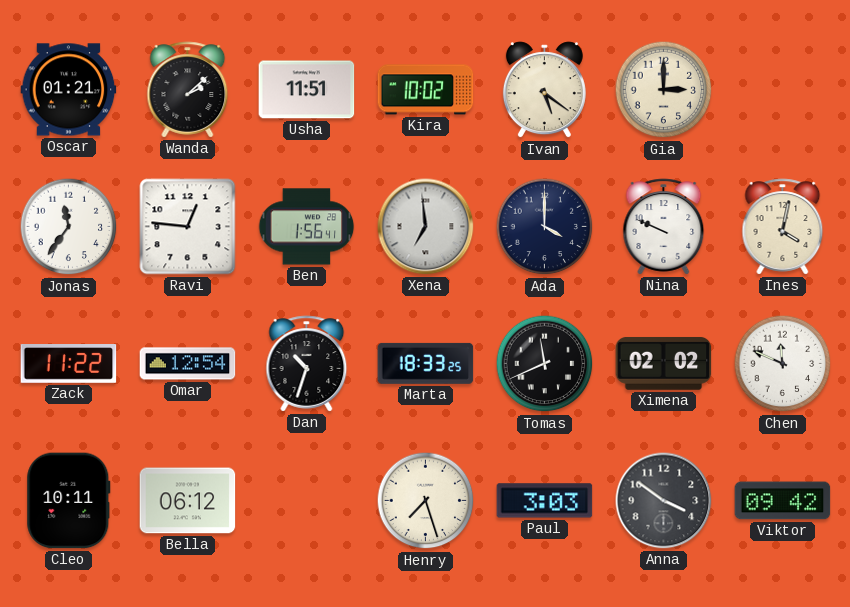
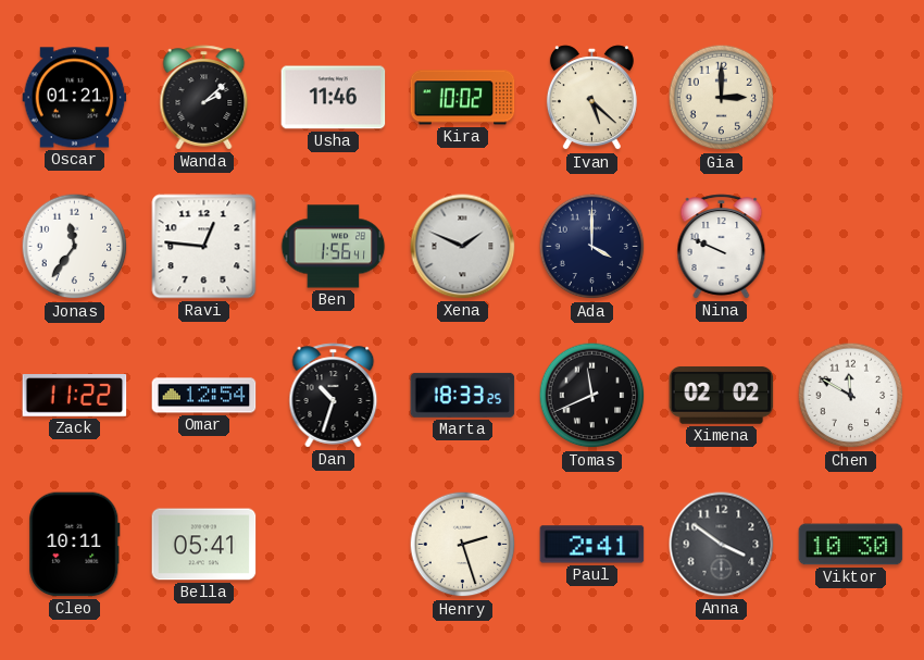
Usha: 11:51 -> 11:46
Ivan: 5:21 -> 5:22
Xena: 6:59 -> 1:49
Ines: 4:02 -> none
Chen: 11:49 -> 11:50
Bella: 06:12 -> 05:41
Henry: 7:27 -> 2:27
Paul: 3:03 -> 2:41
Viktor: 09:42 -> 10:30
